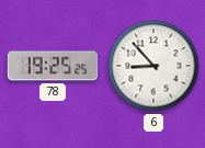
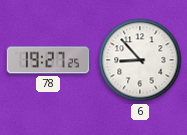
78: 19:25 -> 19:27
